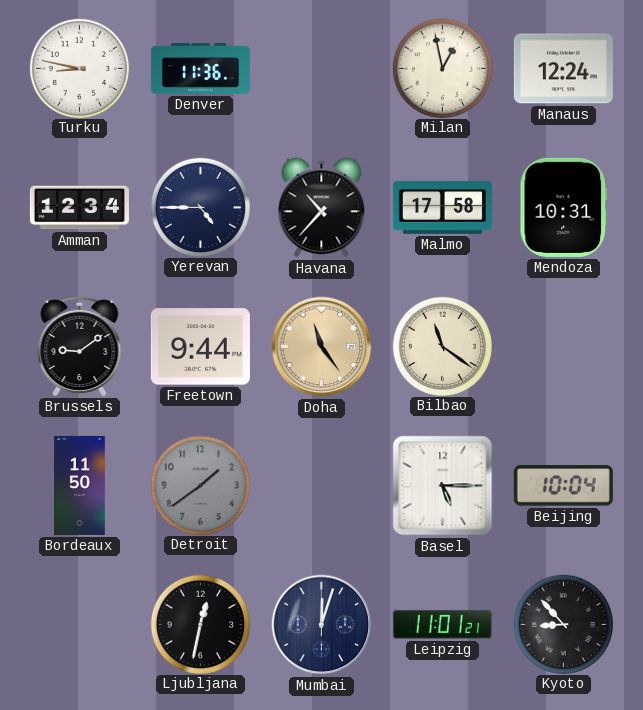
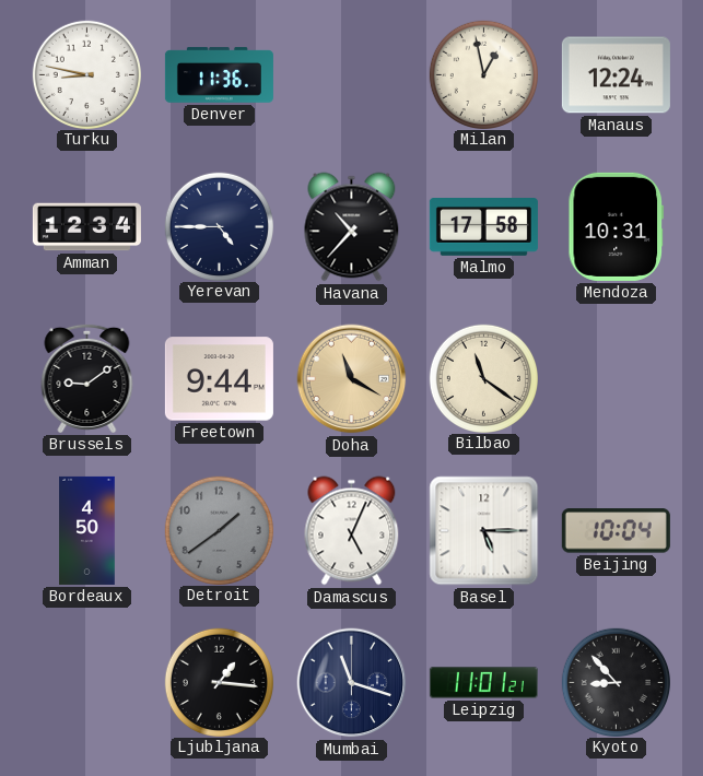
Doha: 11:24 -> 11:20
Bordeaux: 11:50 -> 4:50
Damascus: none -> 5:04
Ljubljana: 12:32 -> 1:16
Mumbai: 12:03 -> 11:18
